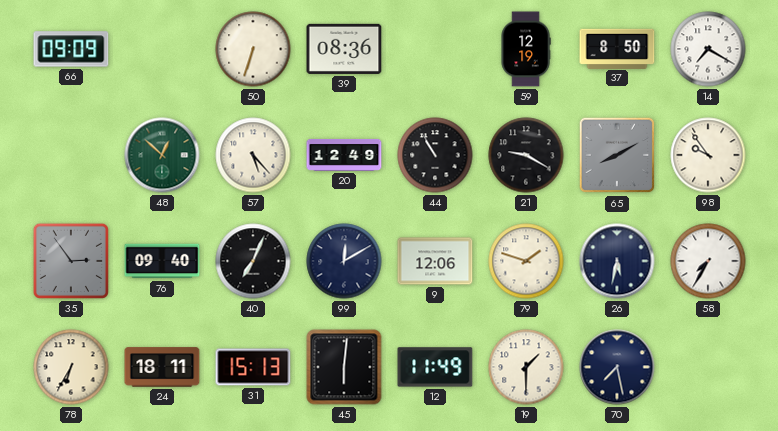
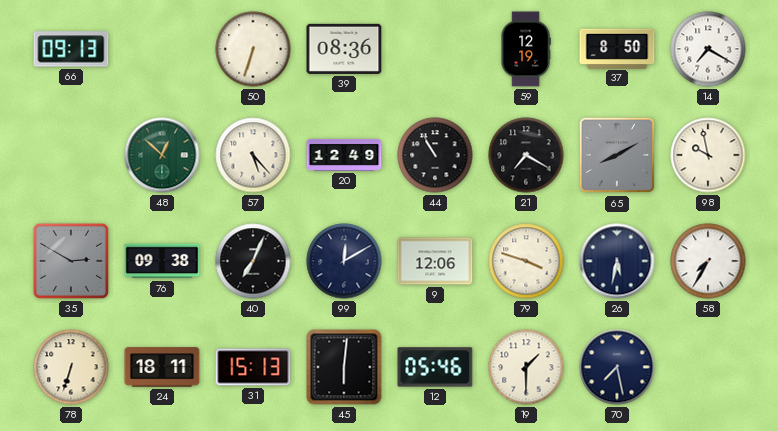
66: 09:09 -> 09:13
21: 9:20 -> 7:20
98: 9:54 -> 9:58
35: 2:54 -> 2:50
76: 09:40 -> 09:38
79: 1:48 -> 3:48
78: 6:35 -> 6:33
12: 11:49 -> 05:46
